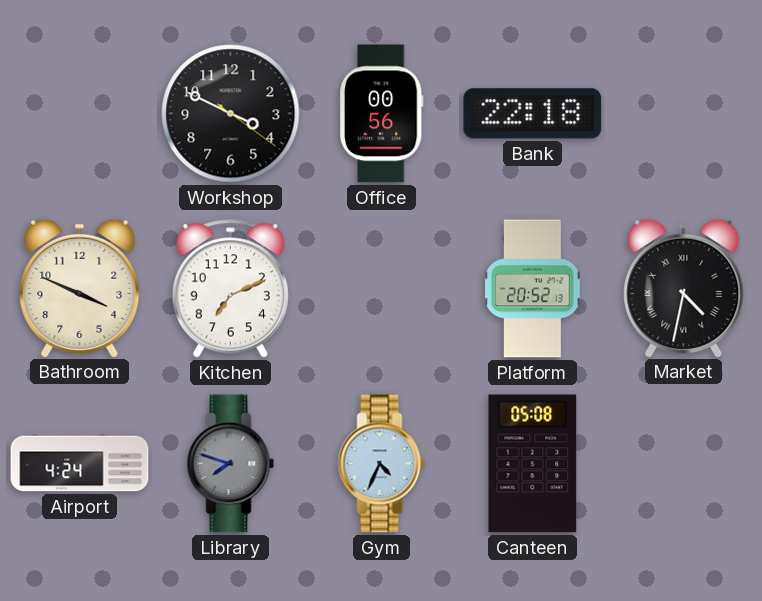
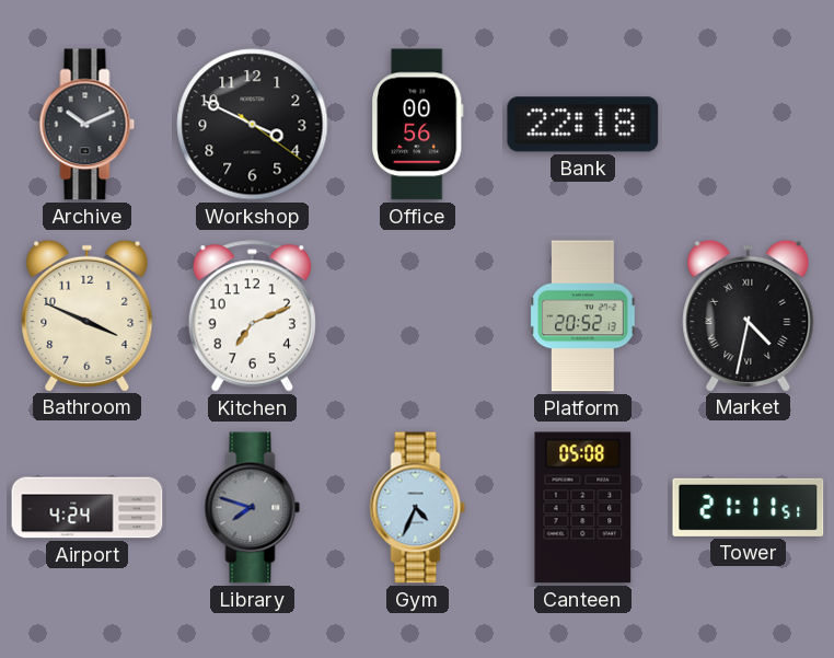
Archive: none -> 10:11
Tower: none -> 21:11
